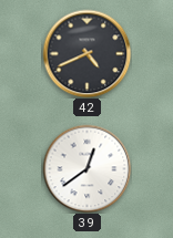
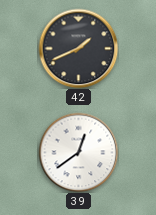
42: 4:41 -> 1:41
